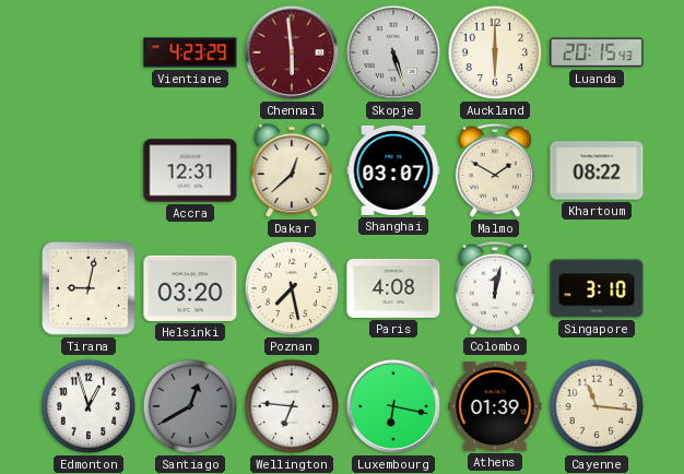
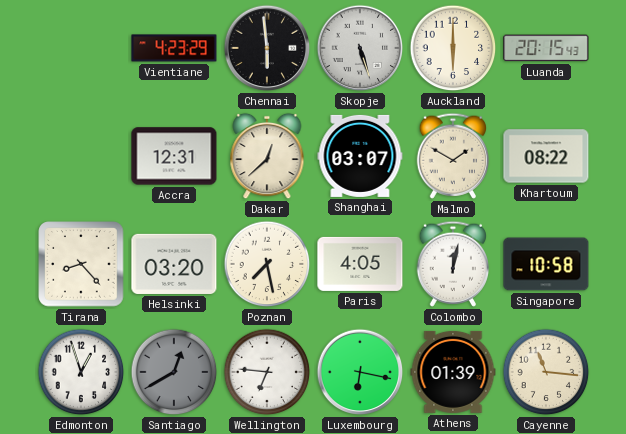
Chennai dial: burgundy -> black
Tirana: 9:02 -> 8:23
Paris: 4:08 -> 4:05
Singapore: 3:10 -> 10:58
